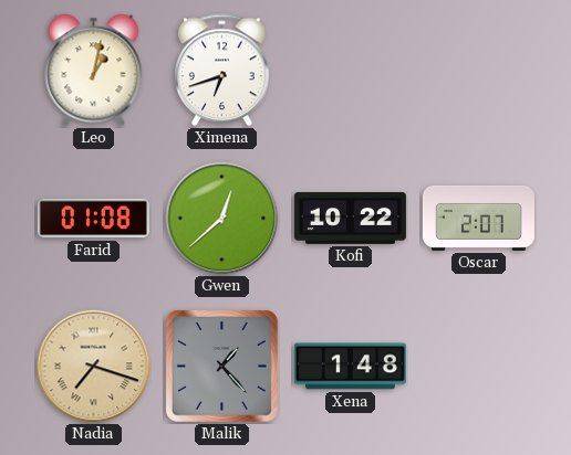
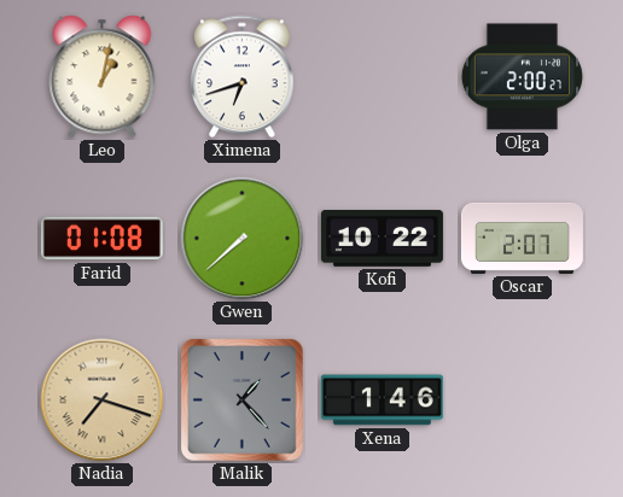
Olga: none -> 2:00
Gwen: 12:38 -> 7:38
Xena: 1:48 -> 1:46
